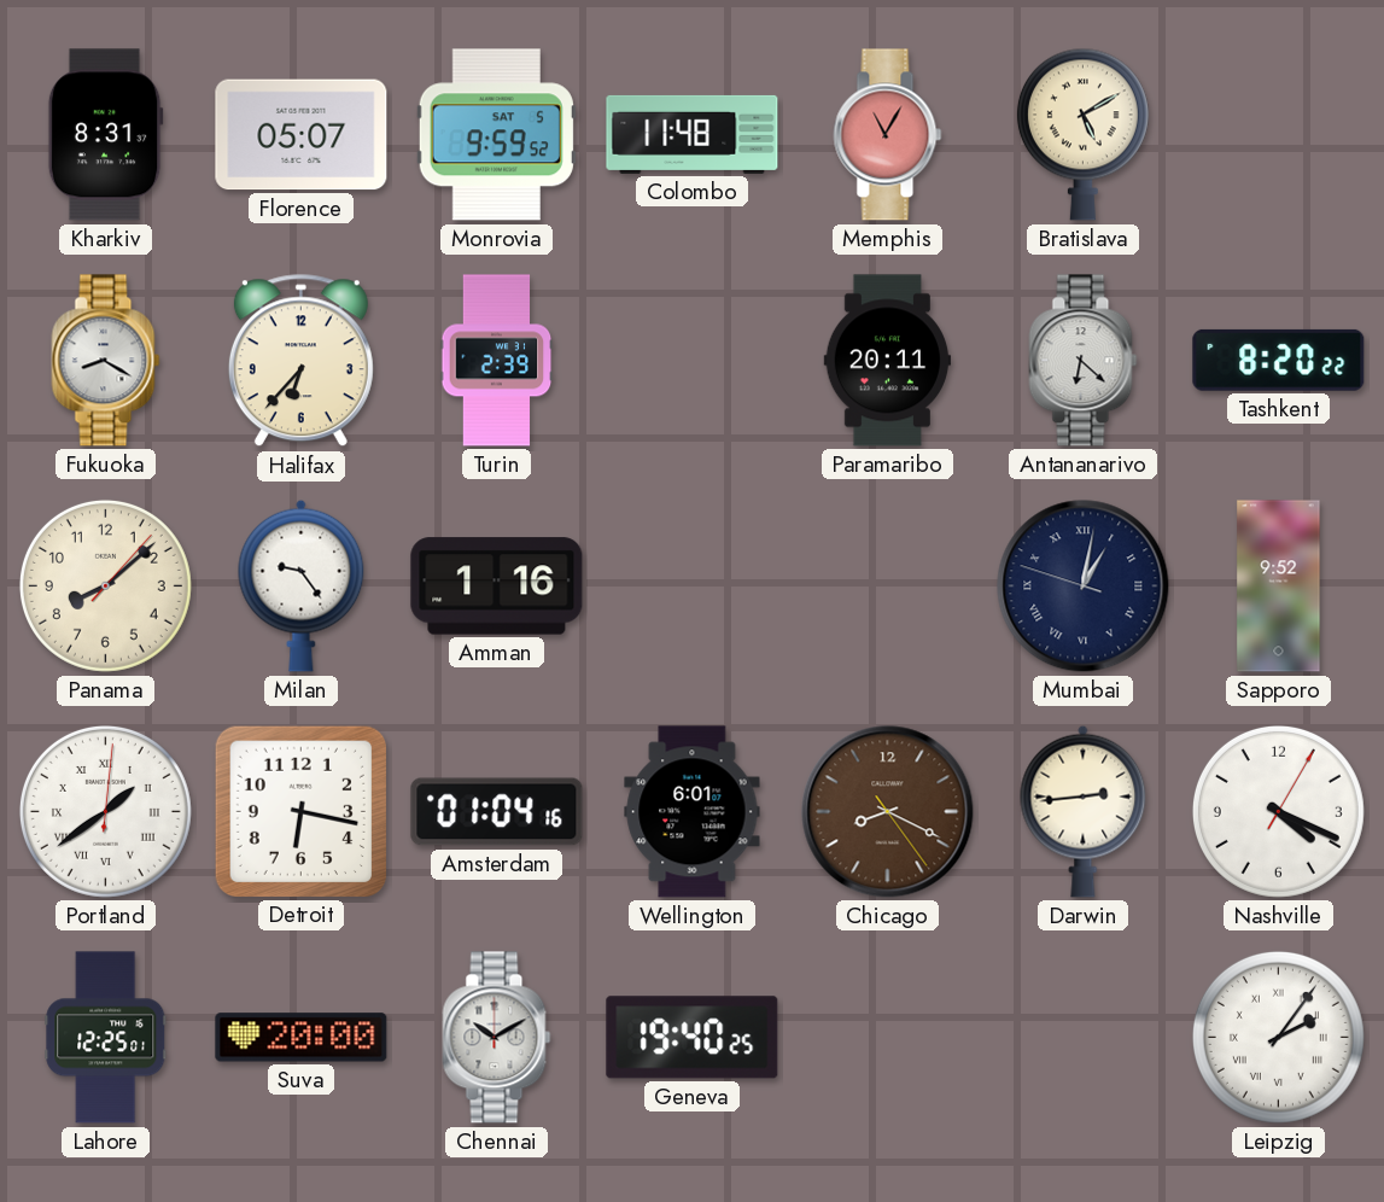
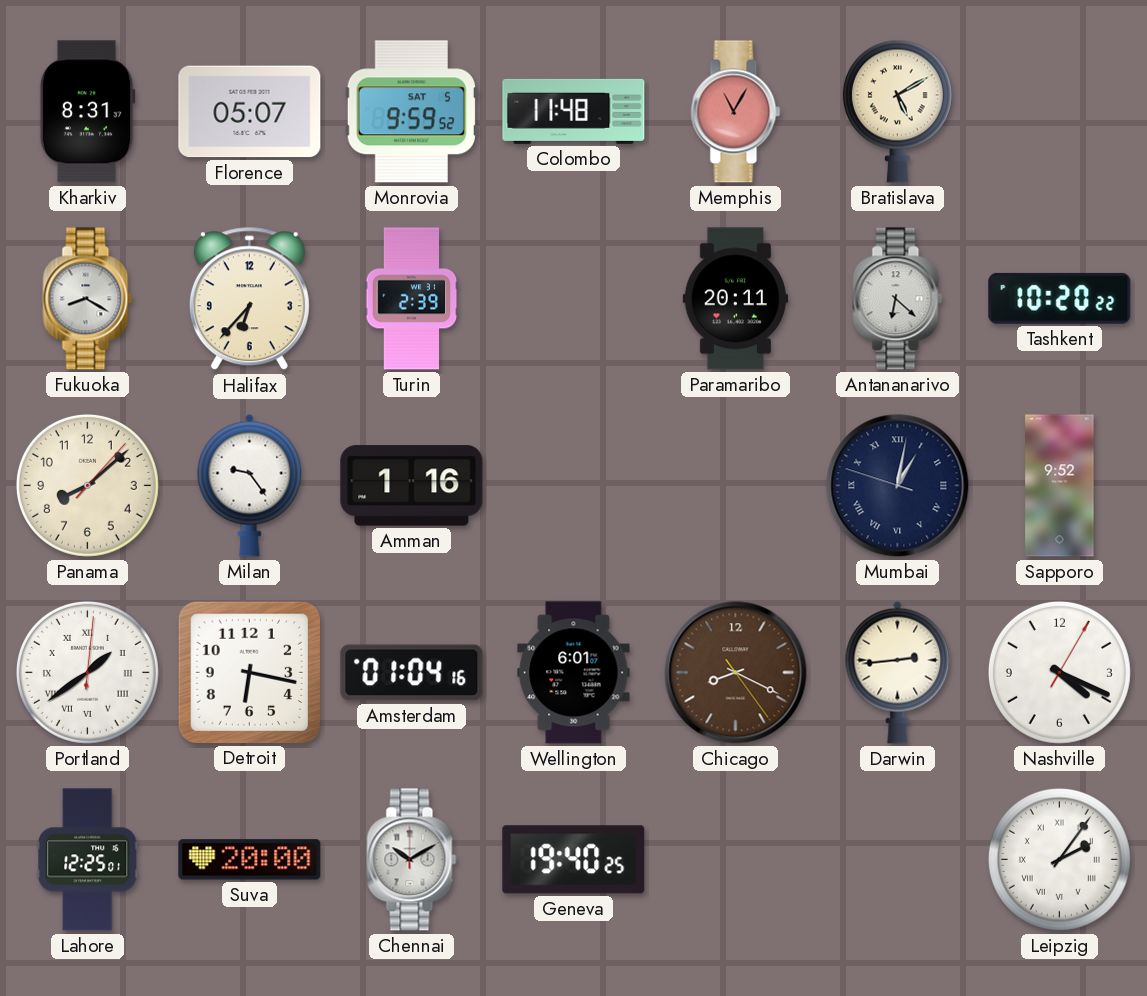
Tashkent: 8:20 -> 10:20
